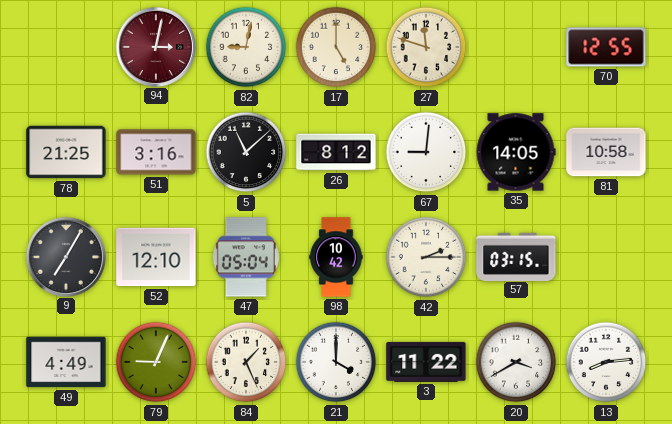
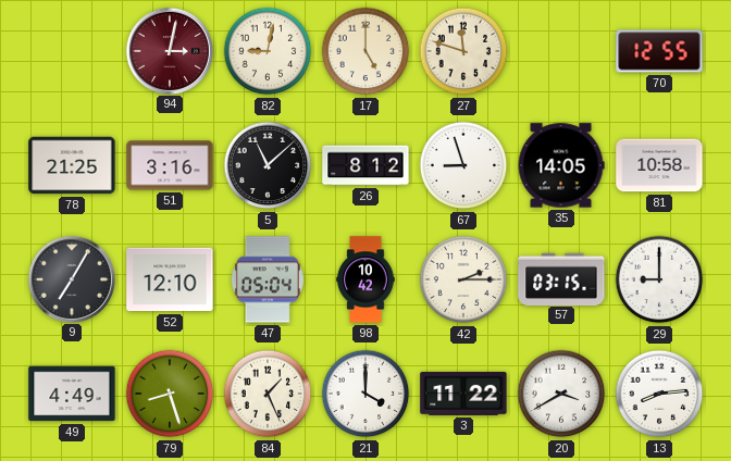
67: 9:01 -> 8:57
29: none -> 9:00
79: 9:04 -> 8:27
